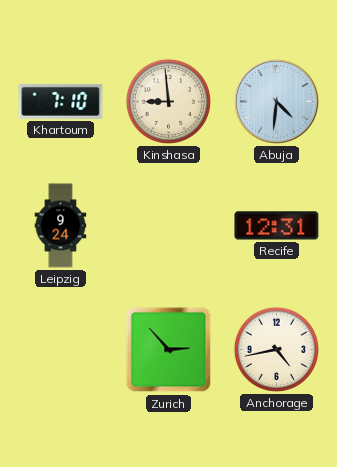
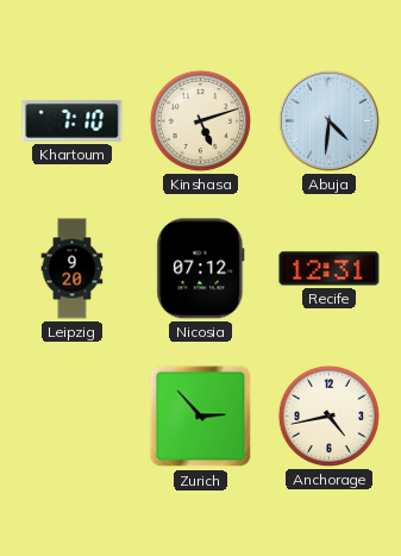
Kinshasa: 8:59 -> 5:12
Leipzig: 9:24 -> 9:20
Nicosia: none -> 07:12
